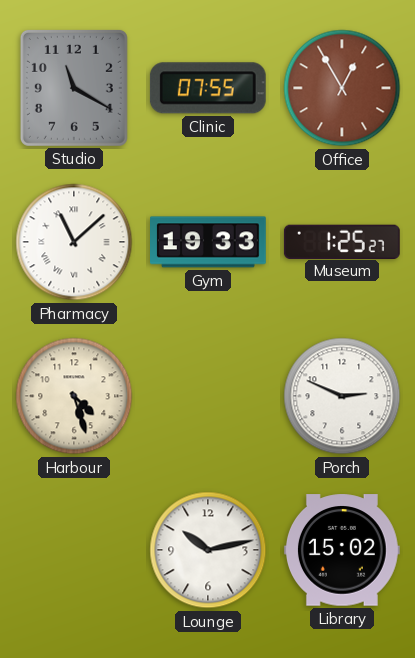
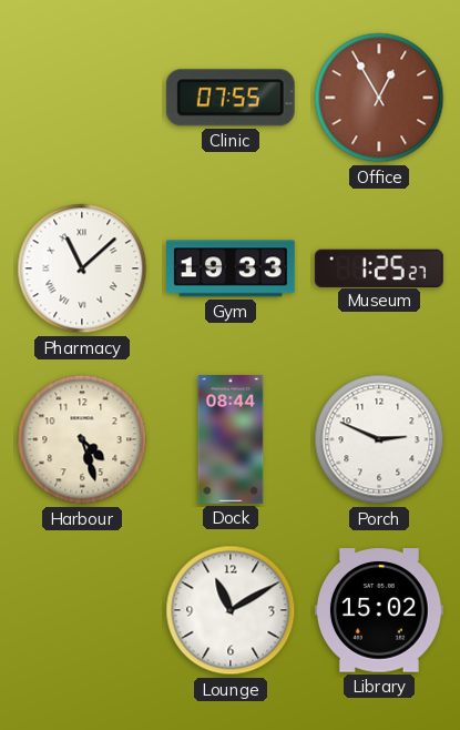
Studio: 11:20 -> none
Dock: none -> 08:44
Lounge: 10:13 -> 11:10
